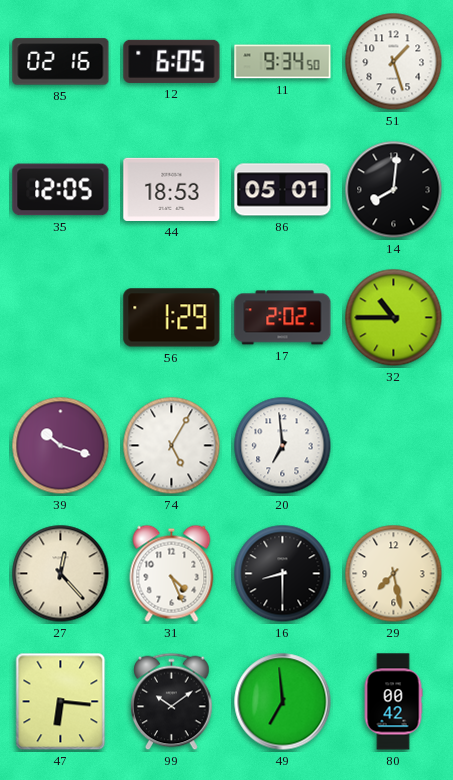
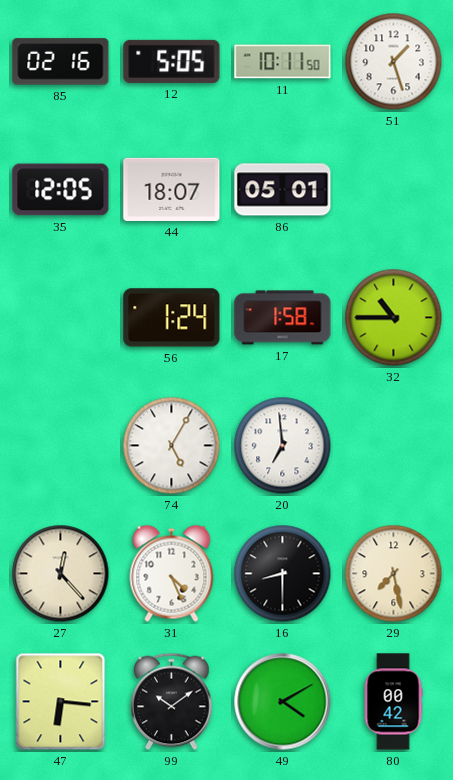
12: 6:05 -> 5:05
11: 9:34 -> 10:11
44: 18:53 -> 18:07
14: 8:01 -> none
56: 1:29 -> 1:24
17: 2:02 -> 1:58
39: 10:18 -> none
49: 6:59 -> 4:10
